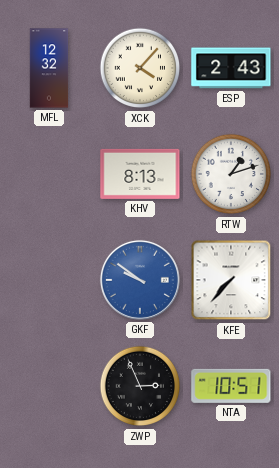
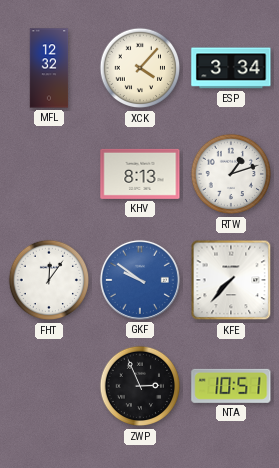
ESP: 2:43 -> 3:34
FHT: none -> 12:06
